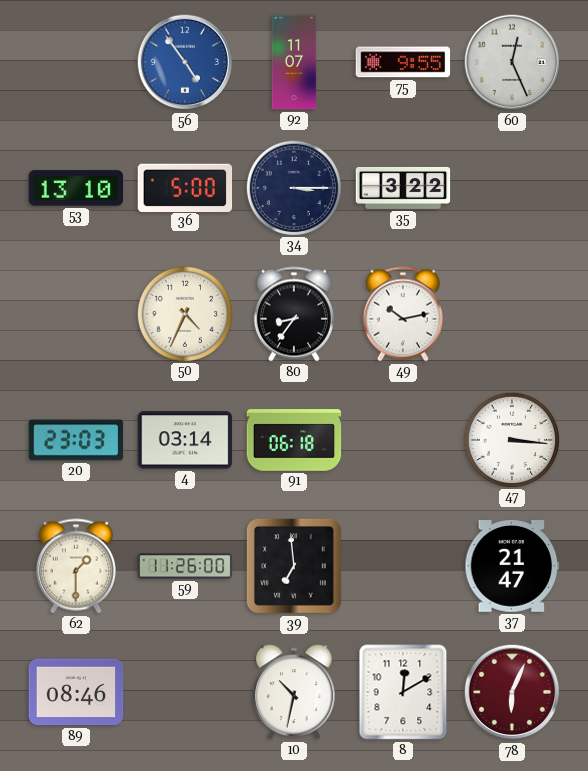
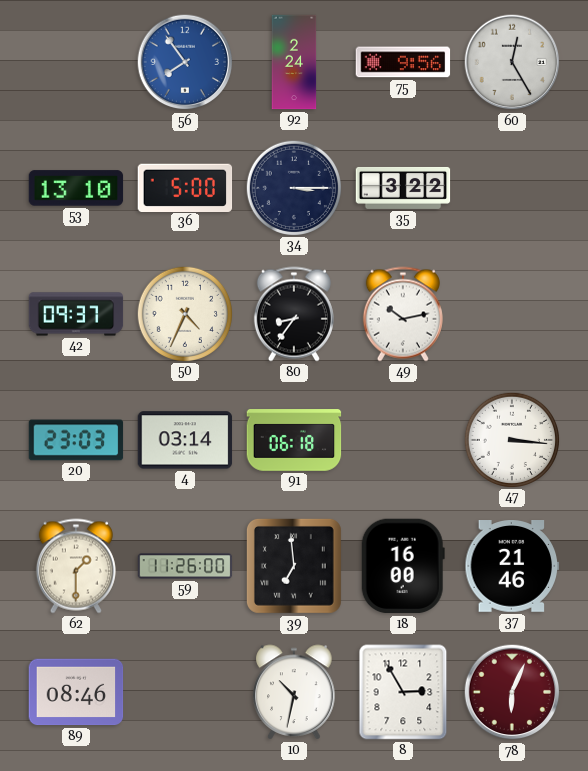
56: 4:54 -> 7:54
92: 11:07 -> 2:24
75: 9:55 -> 9:56
60: 12:26 -> 12:25
42: none -> 09:37
18: none -> 16:00
37: 21:47 -> 21:46
8: 12:10 -> 2:55
